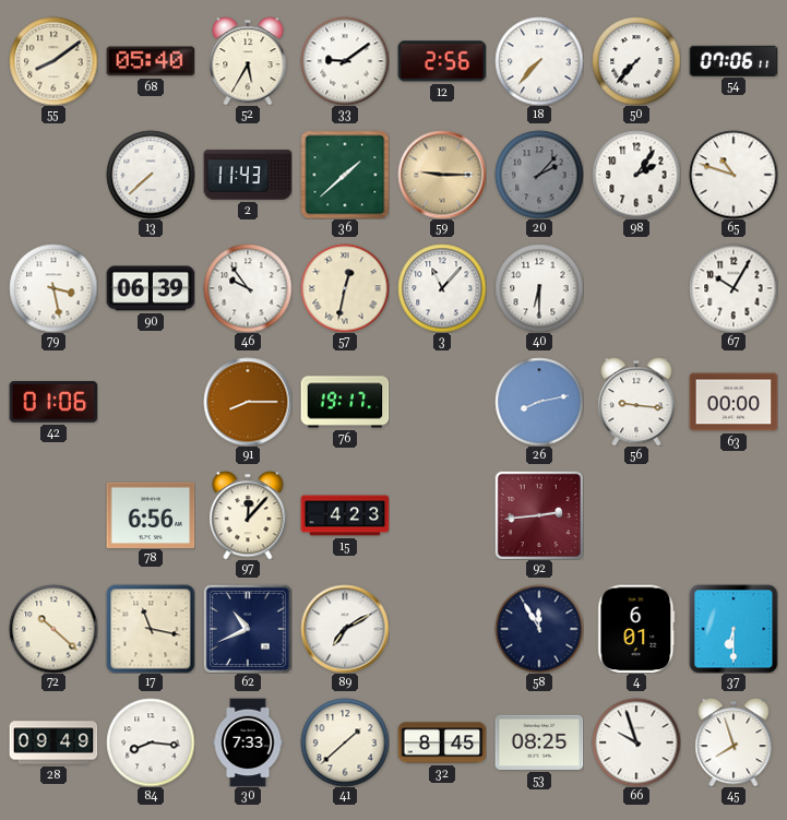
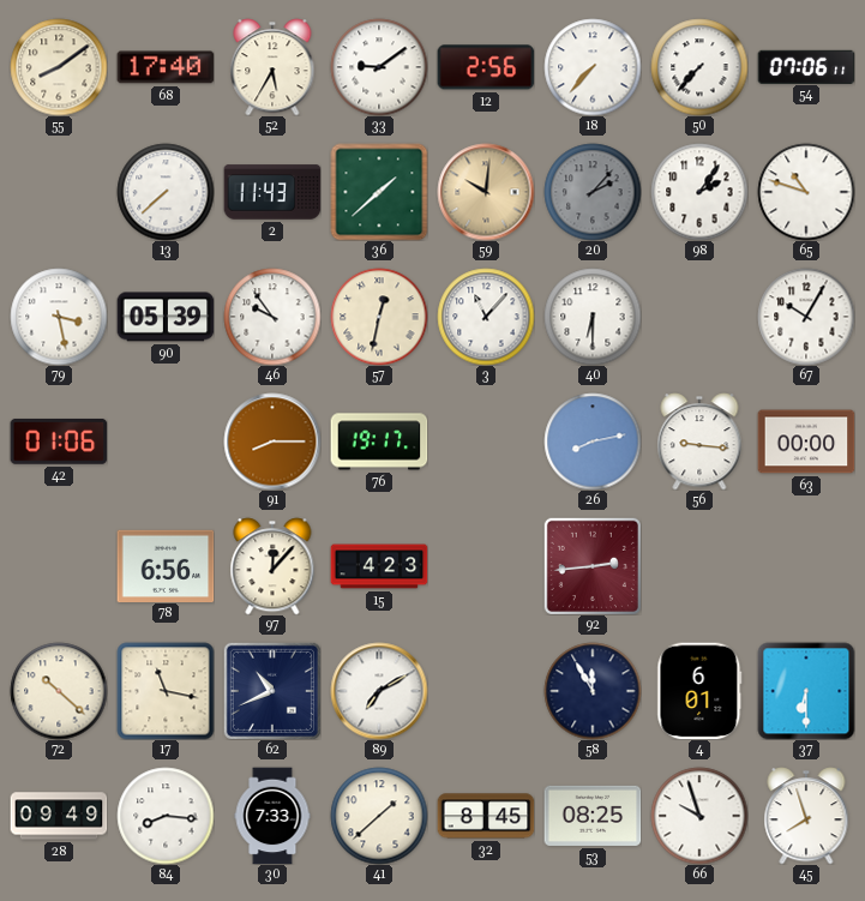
68: 05:40 -> 17:40
59: 9:15 -> 10:01
90: 06:39 -> 05:39
